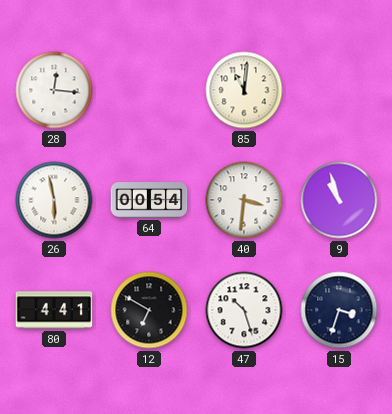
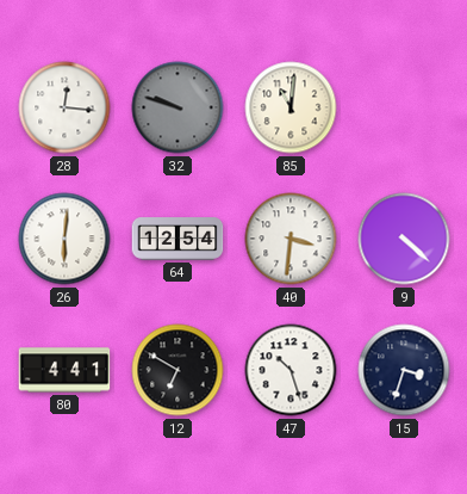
32: none -> 9:48
26: 5:58 -> 6:01
64: 00:54 -> 12:54
9: 10:57 -> 4:22
